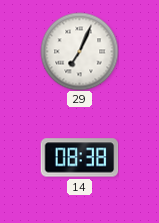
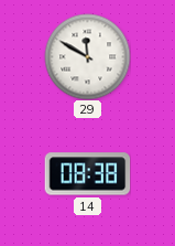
29: 7:04 -> 11:50
